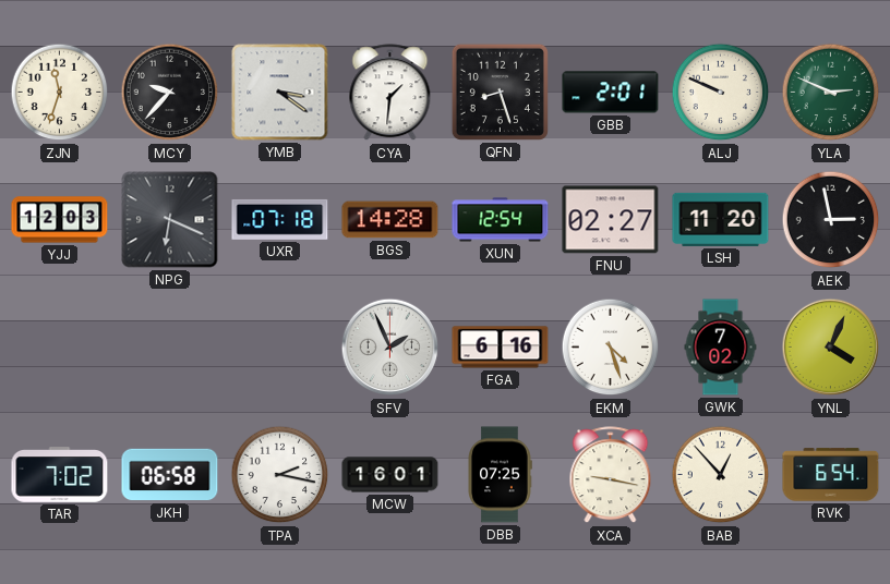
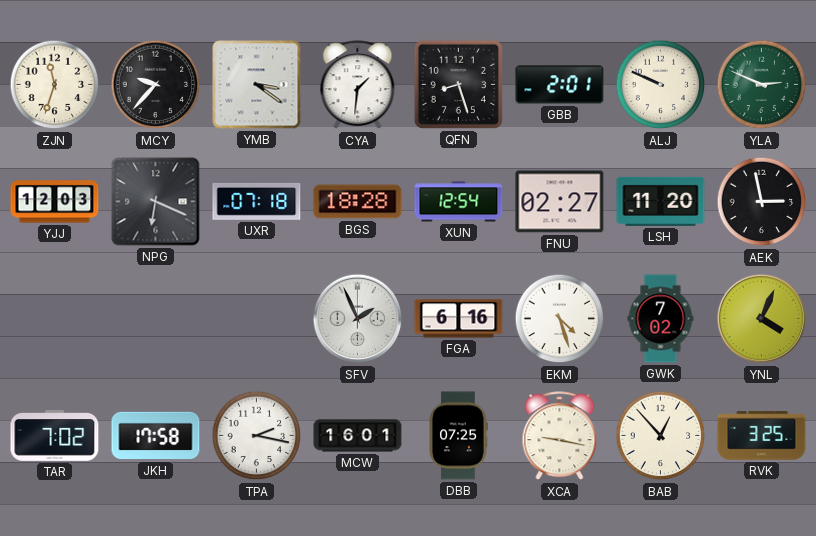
BGS: 14:28 -> 18:28
JKH: 06:58 -> 17:58
RVK: 6:54 -> 3:25
